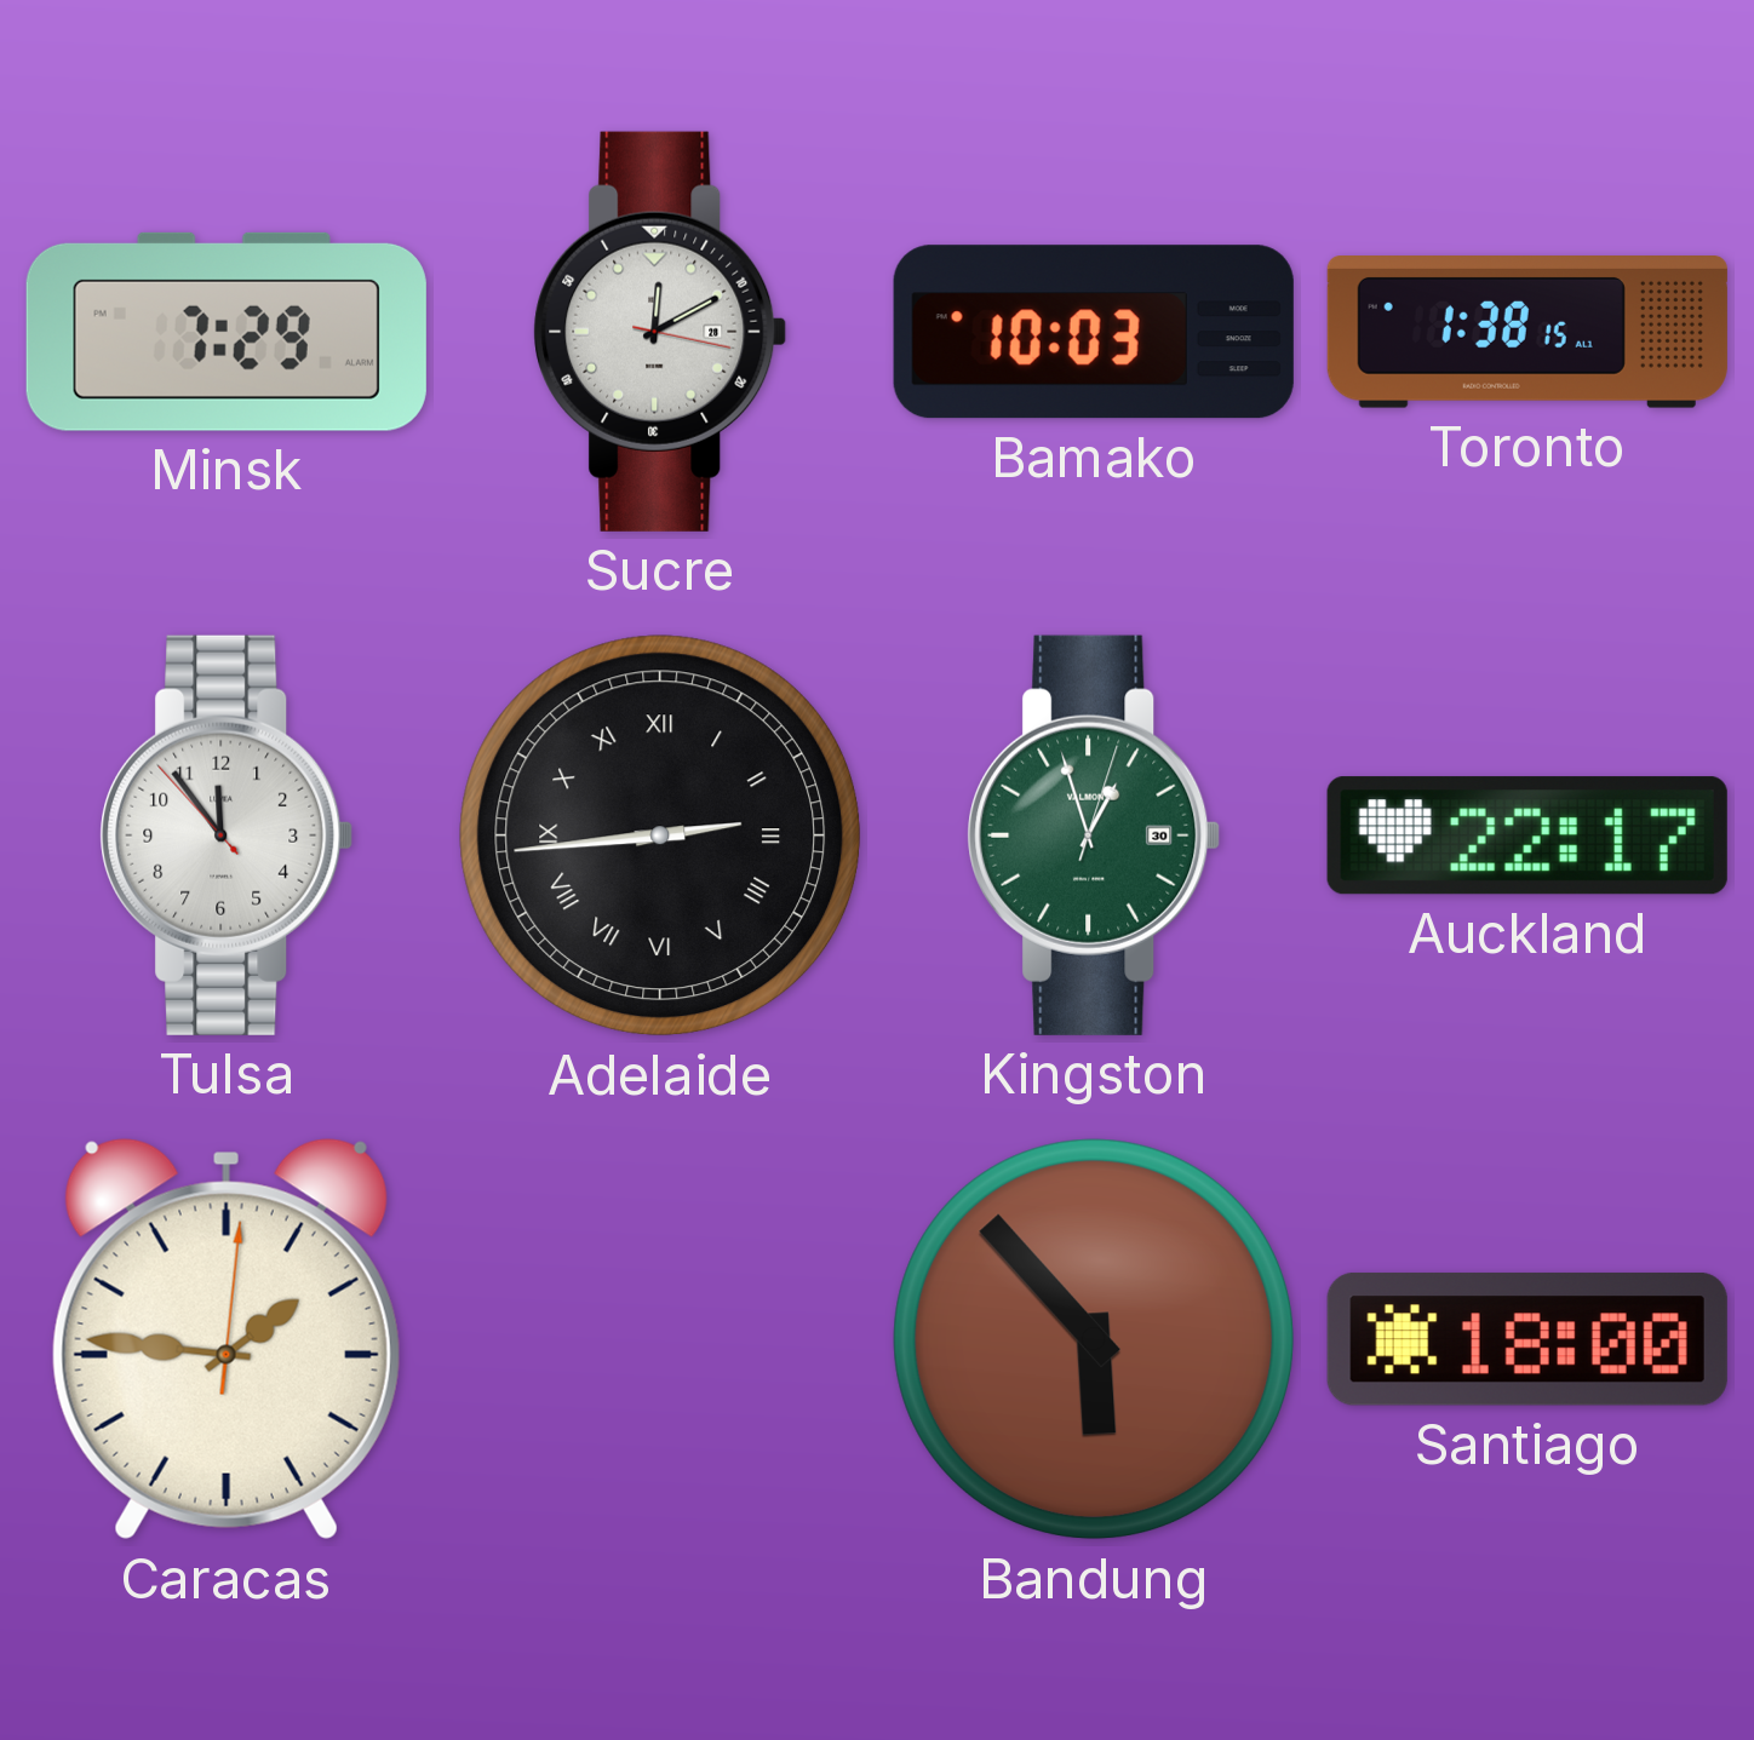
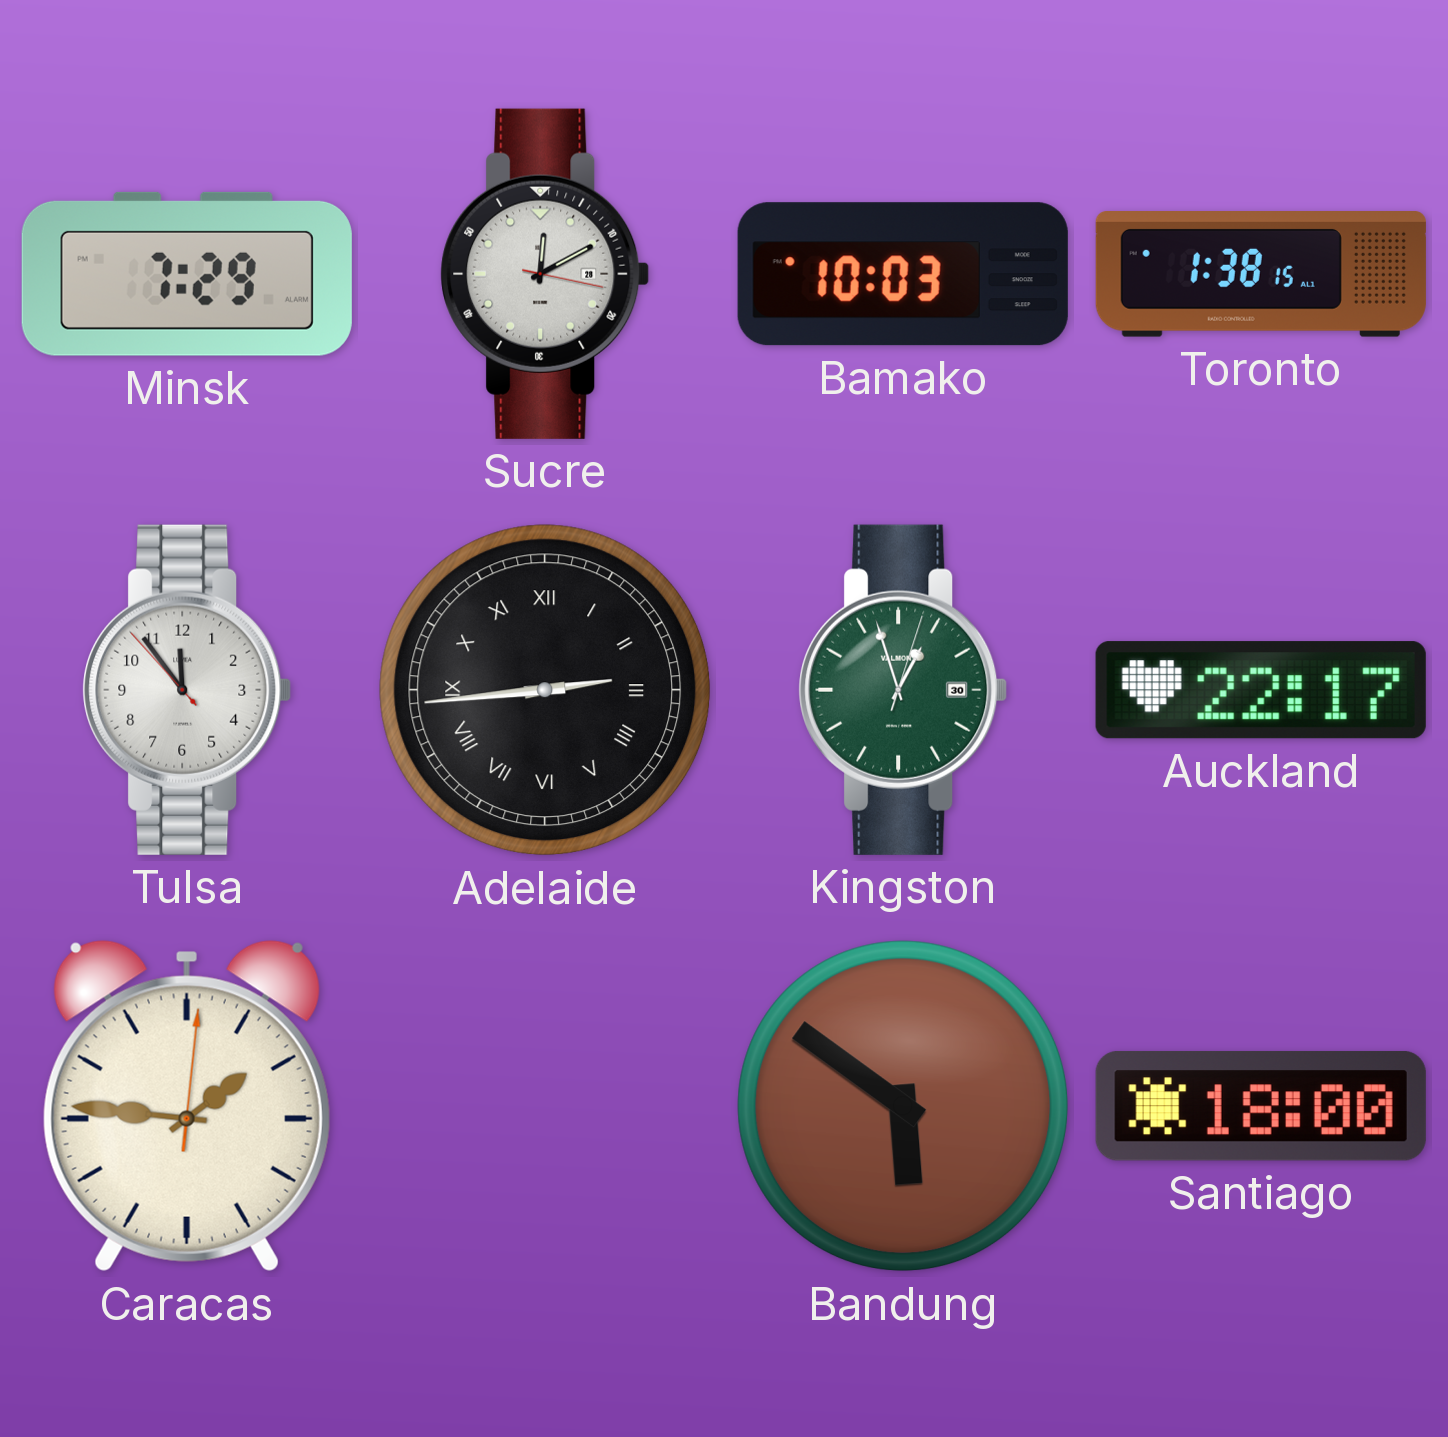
Bandung: 5:53 -> 5:51
